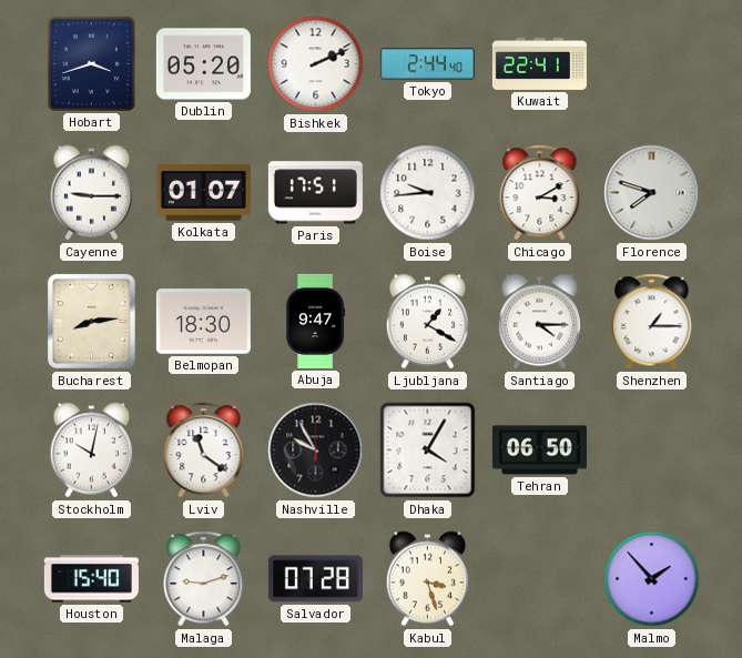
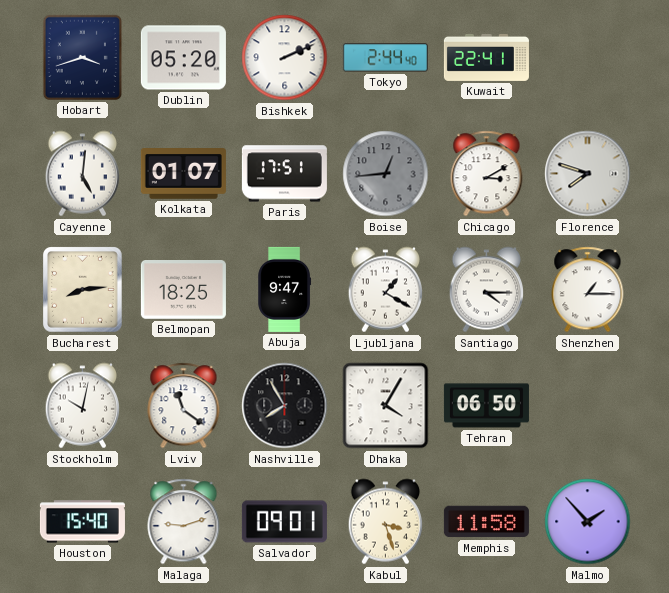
Cayenne: 9:15 -> 5:01
Boise: 9:44 -> 12:44
Boise dial: white -> grey
Belmopan: 18:30 -> 18:25
Nashville: 9:55 -> 7:55
Salvador: 07:28 -> 09:01
Memphis: none -> 11:58
